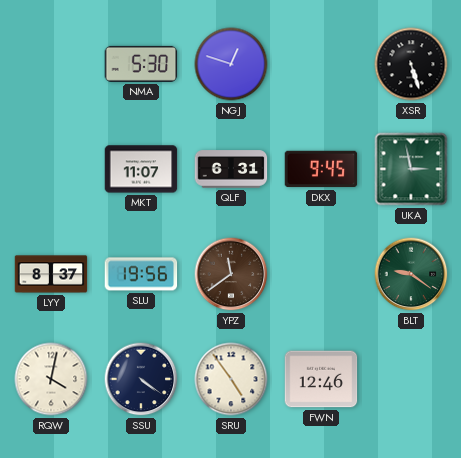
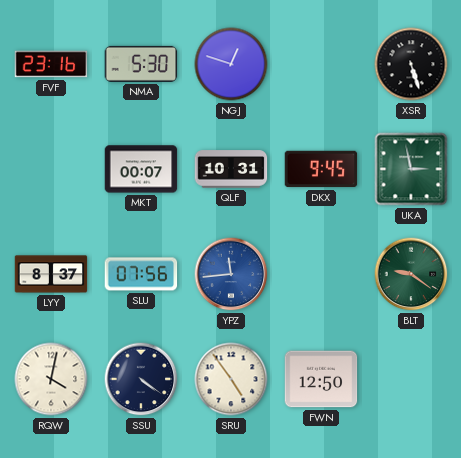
FVF: none -> 23:16
MKT: 11:07 -> 00:07
QLF: 6:31 -> 10:31
SLU: 19:56 -> 07:56
YPZ: 11:39 -> 11:44
YPZ dial: brown -> blue
FWN: 12:46 -> 12:50
